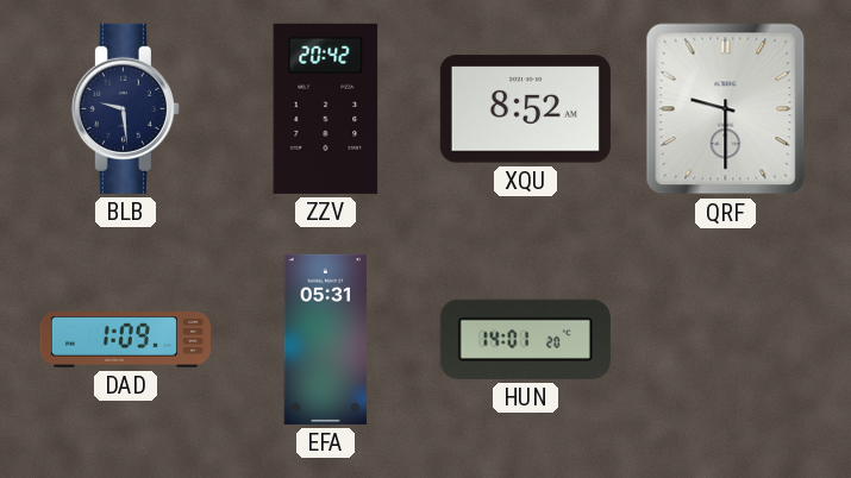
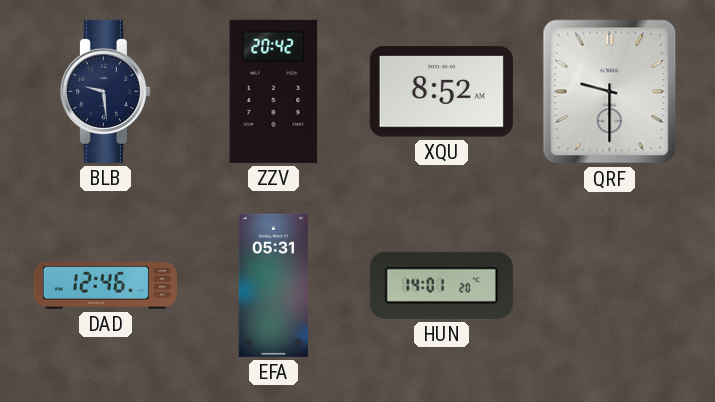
DAD: 1:09 -> 12:46
